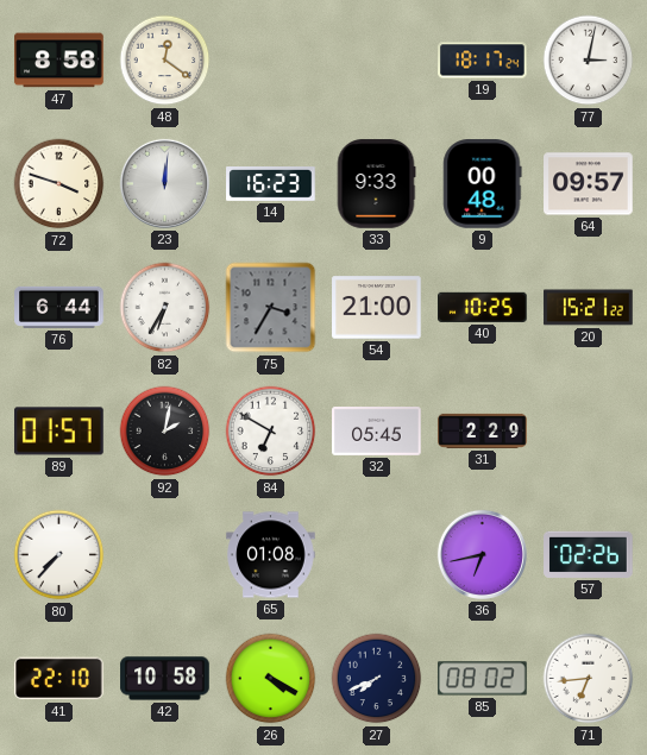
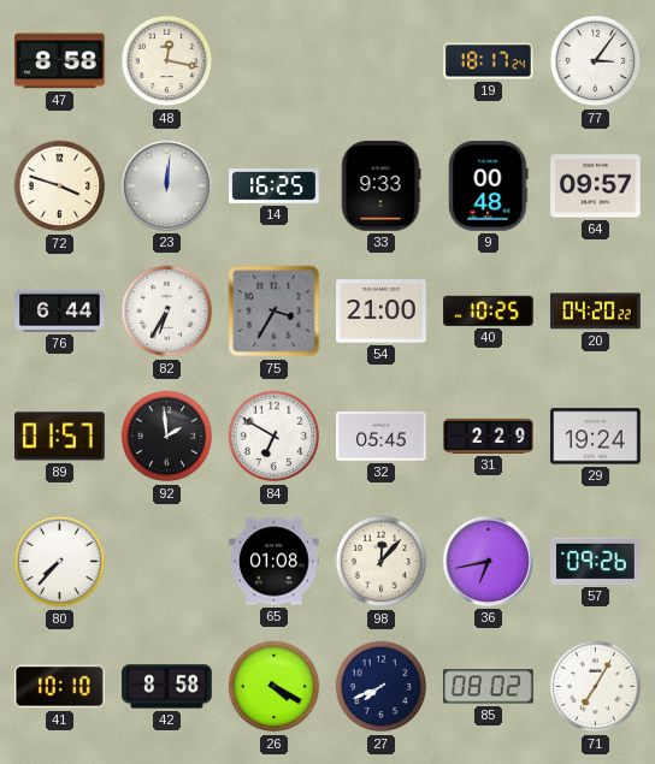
48: 12:21 -> 12:17
77: 3:02 -> 3:06
14: 16:23 -> 16:25
20: 15:21 -> 04:20
92: 2:02 -> 1:59
29: none -> 19:24
98: none -> 12:07
57: 02:26 -> 09:26
41: 22:10 -> 10:10
42: 10:58 -> 8:58
71: 6:44 -> 7:05
